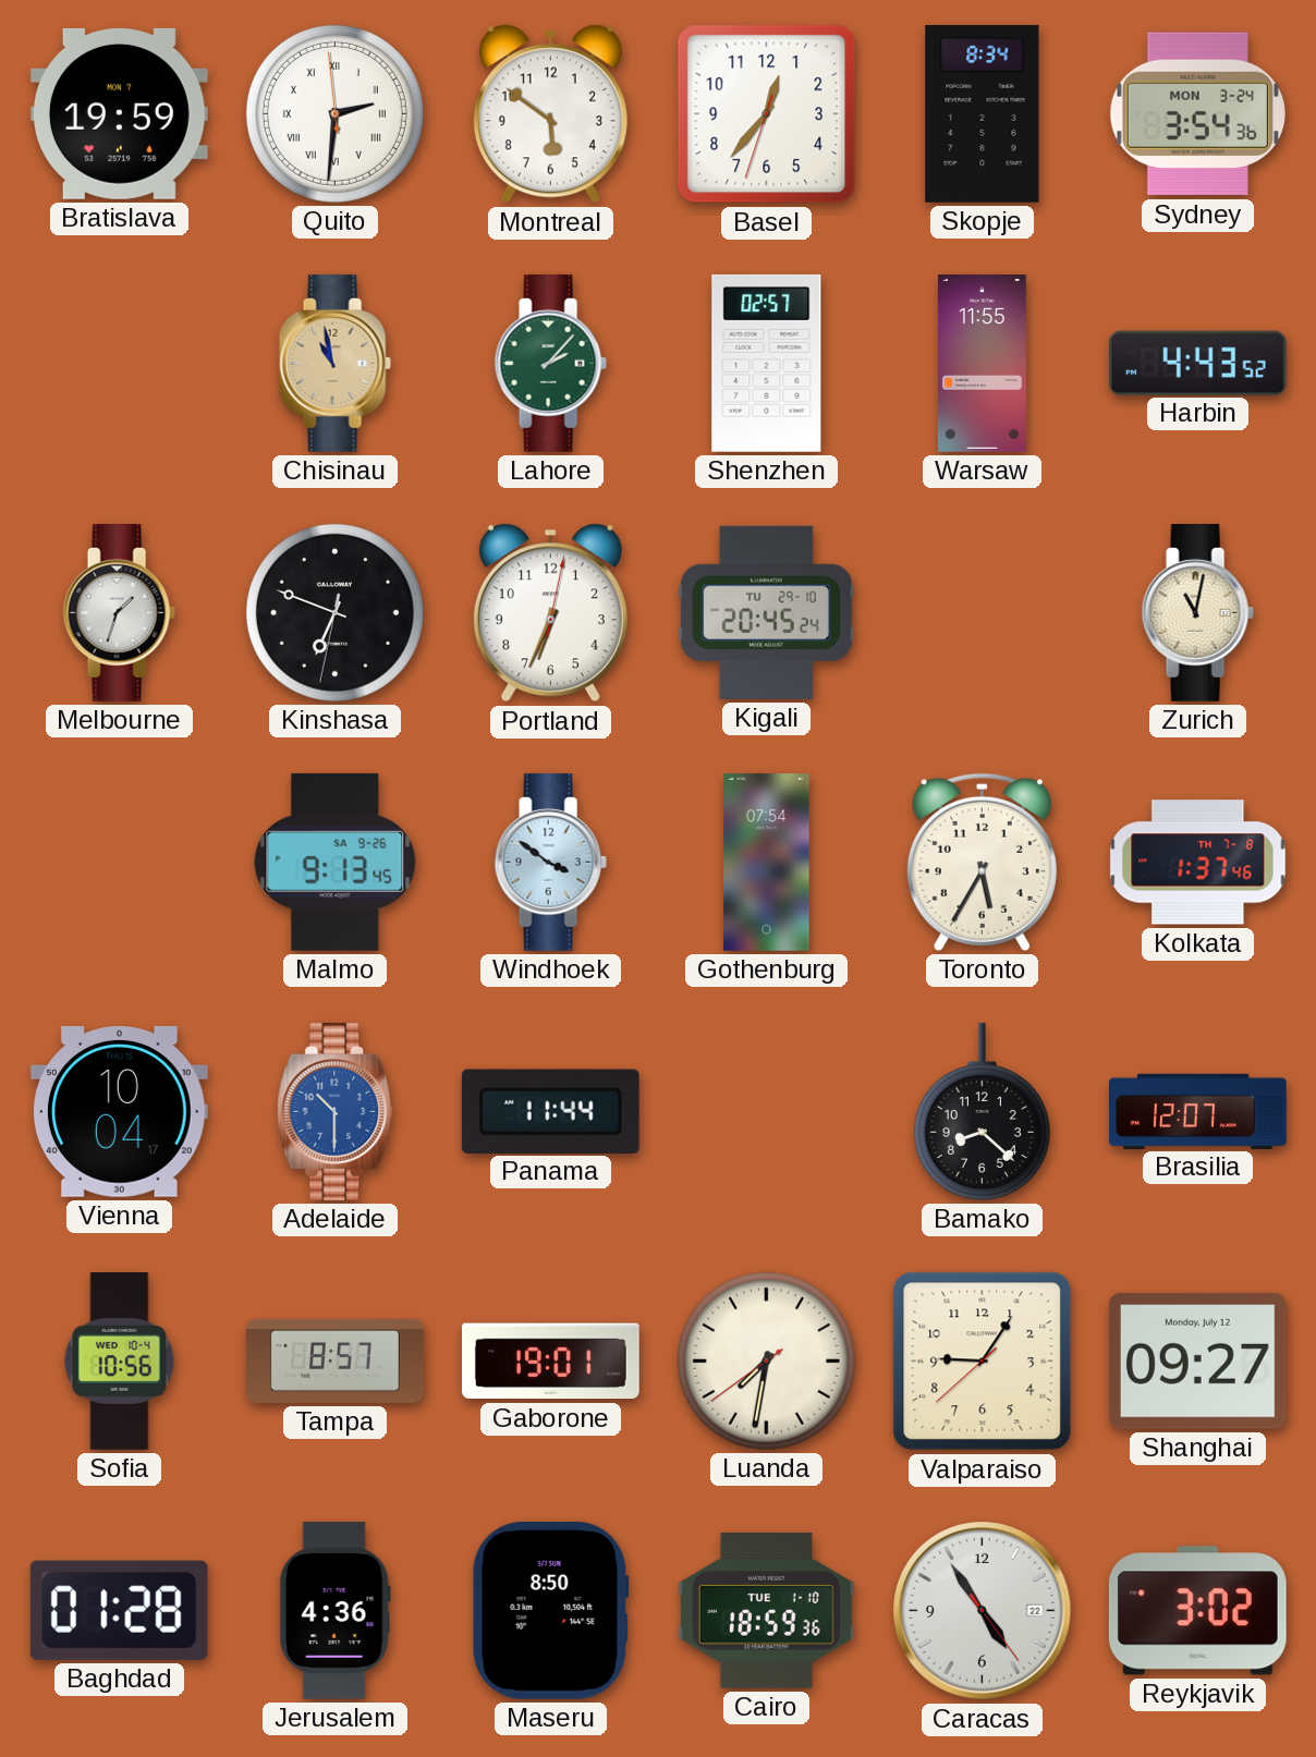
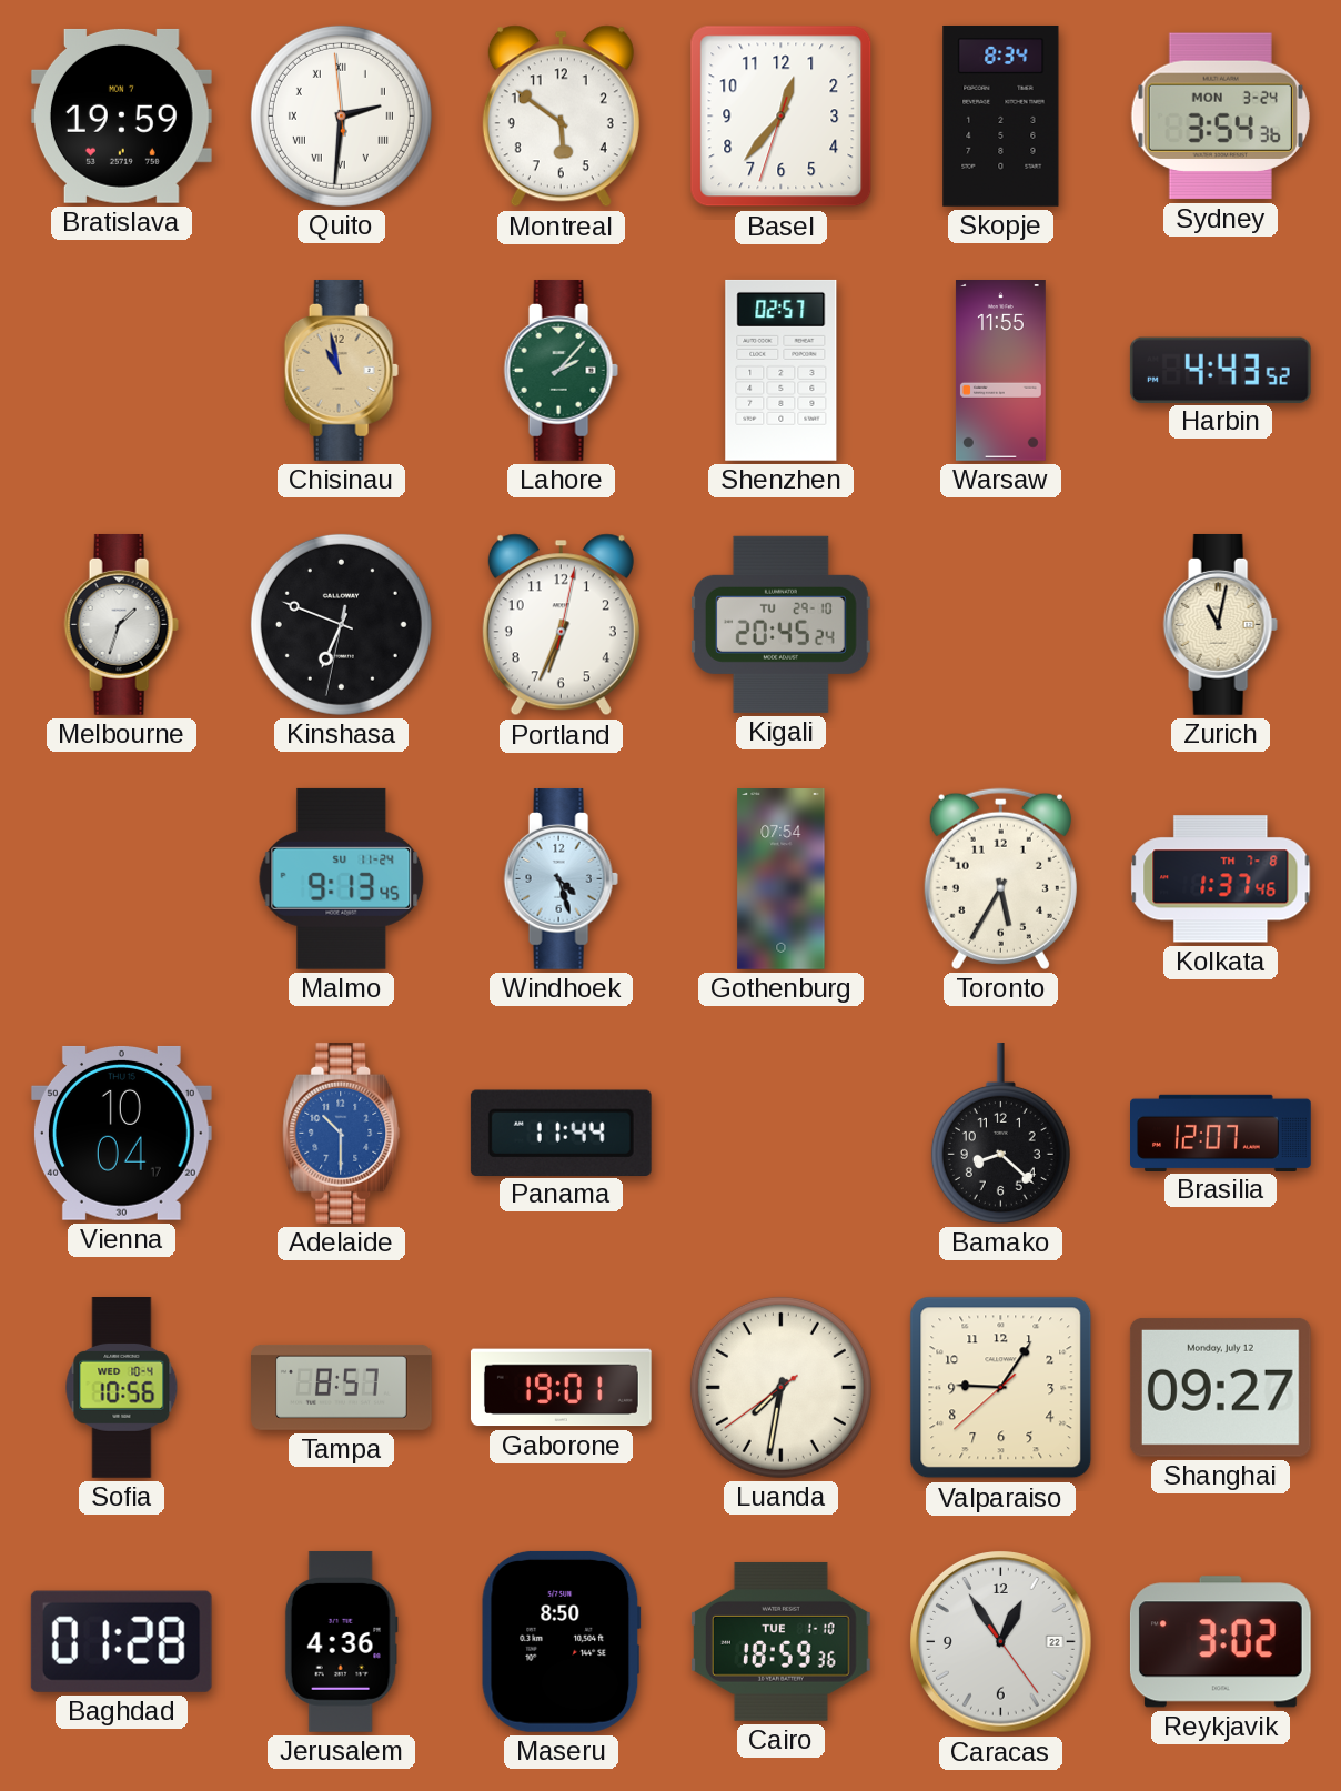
Malmo date: SA 9-26 -> SU 11-24
Windhoek: 3:51 -> 4:27
Caracas: 4:54 -> 12:54
